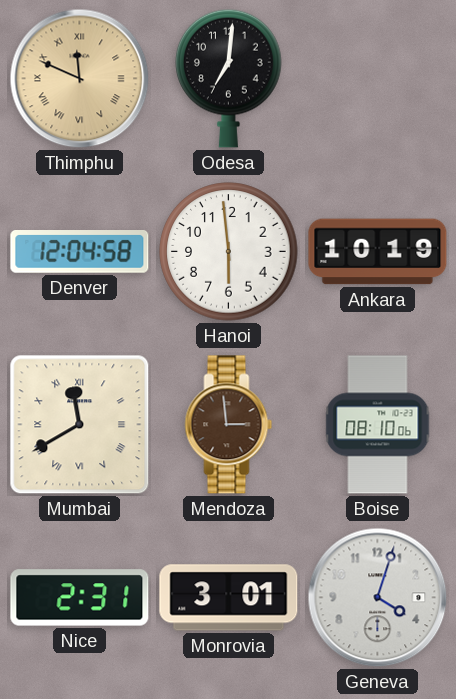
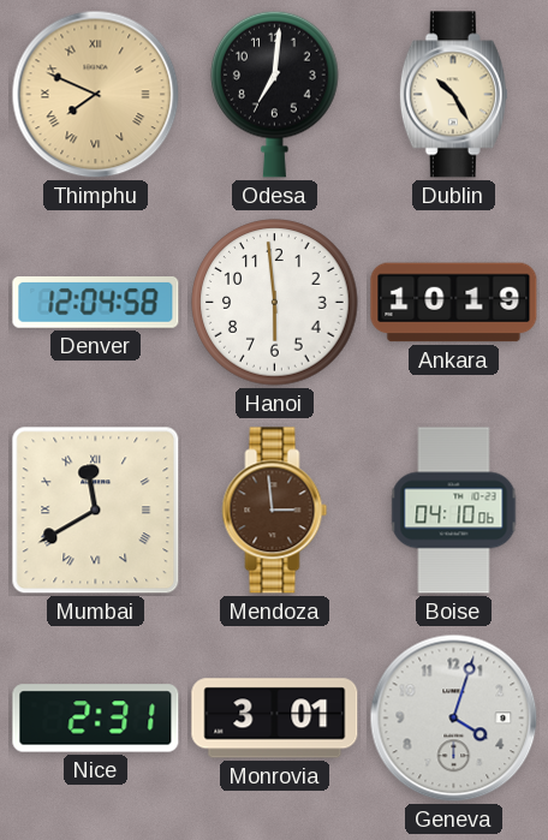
Thimphu: 11:49 -> 7:49
Dublin: none -> 10:25
Boise: 08:10 -> 04:10
